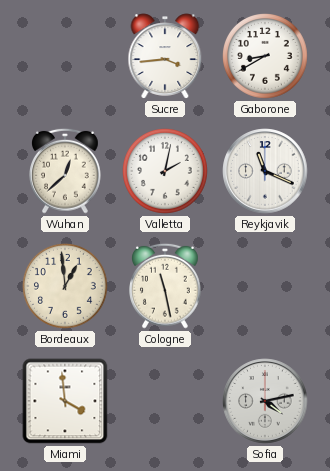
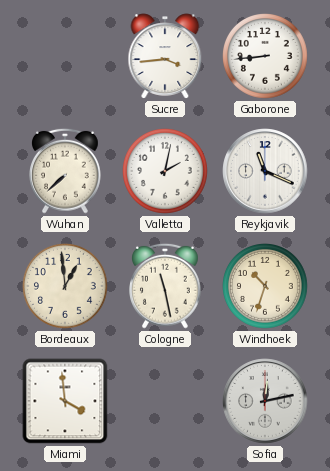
Gaborone: 8:40 -> 8:44
Wuhan: 12:38 -> 7:38
Windhoek: none -> 10:33
Sofia: 4:13 -> 12:13
